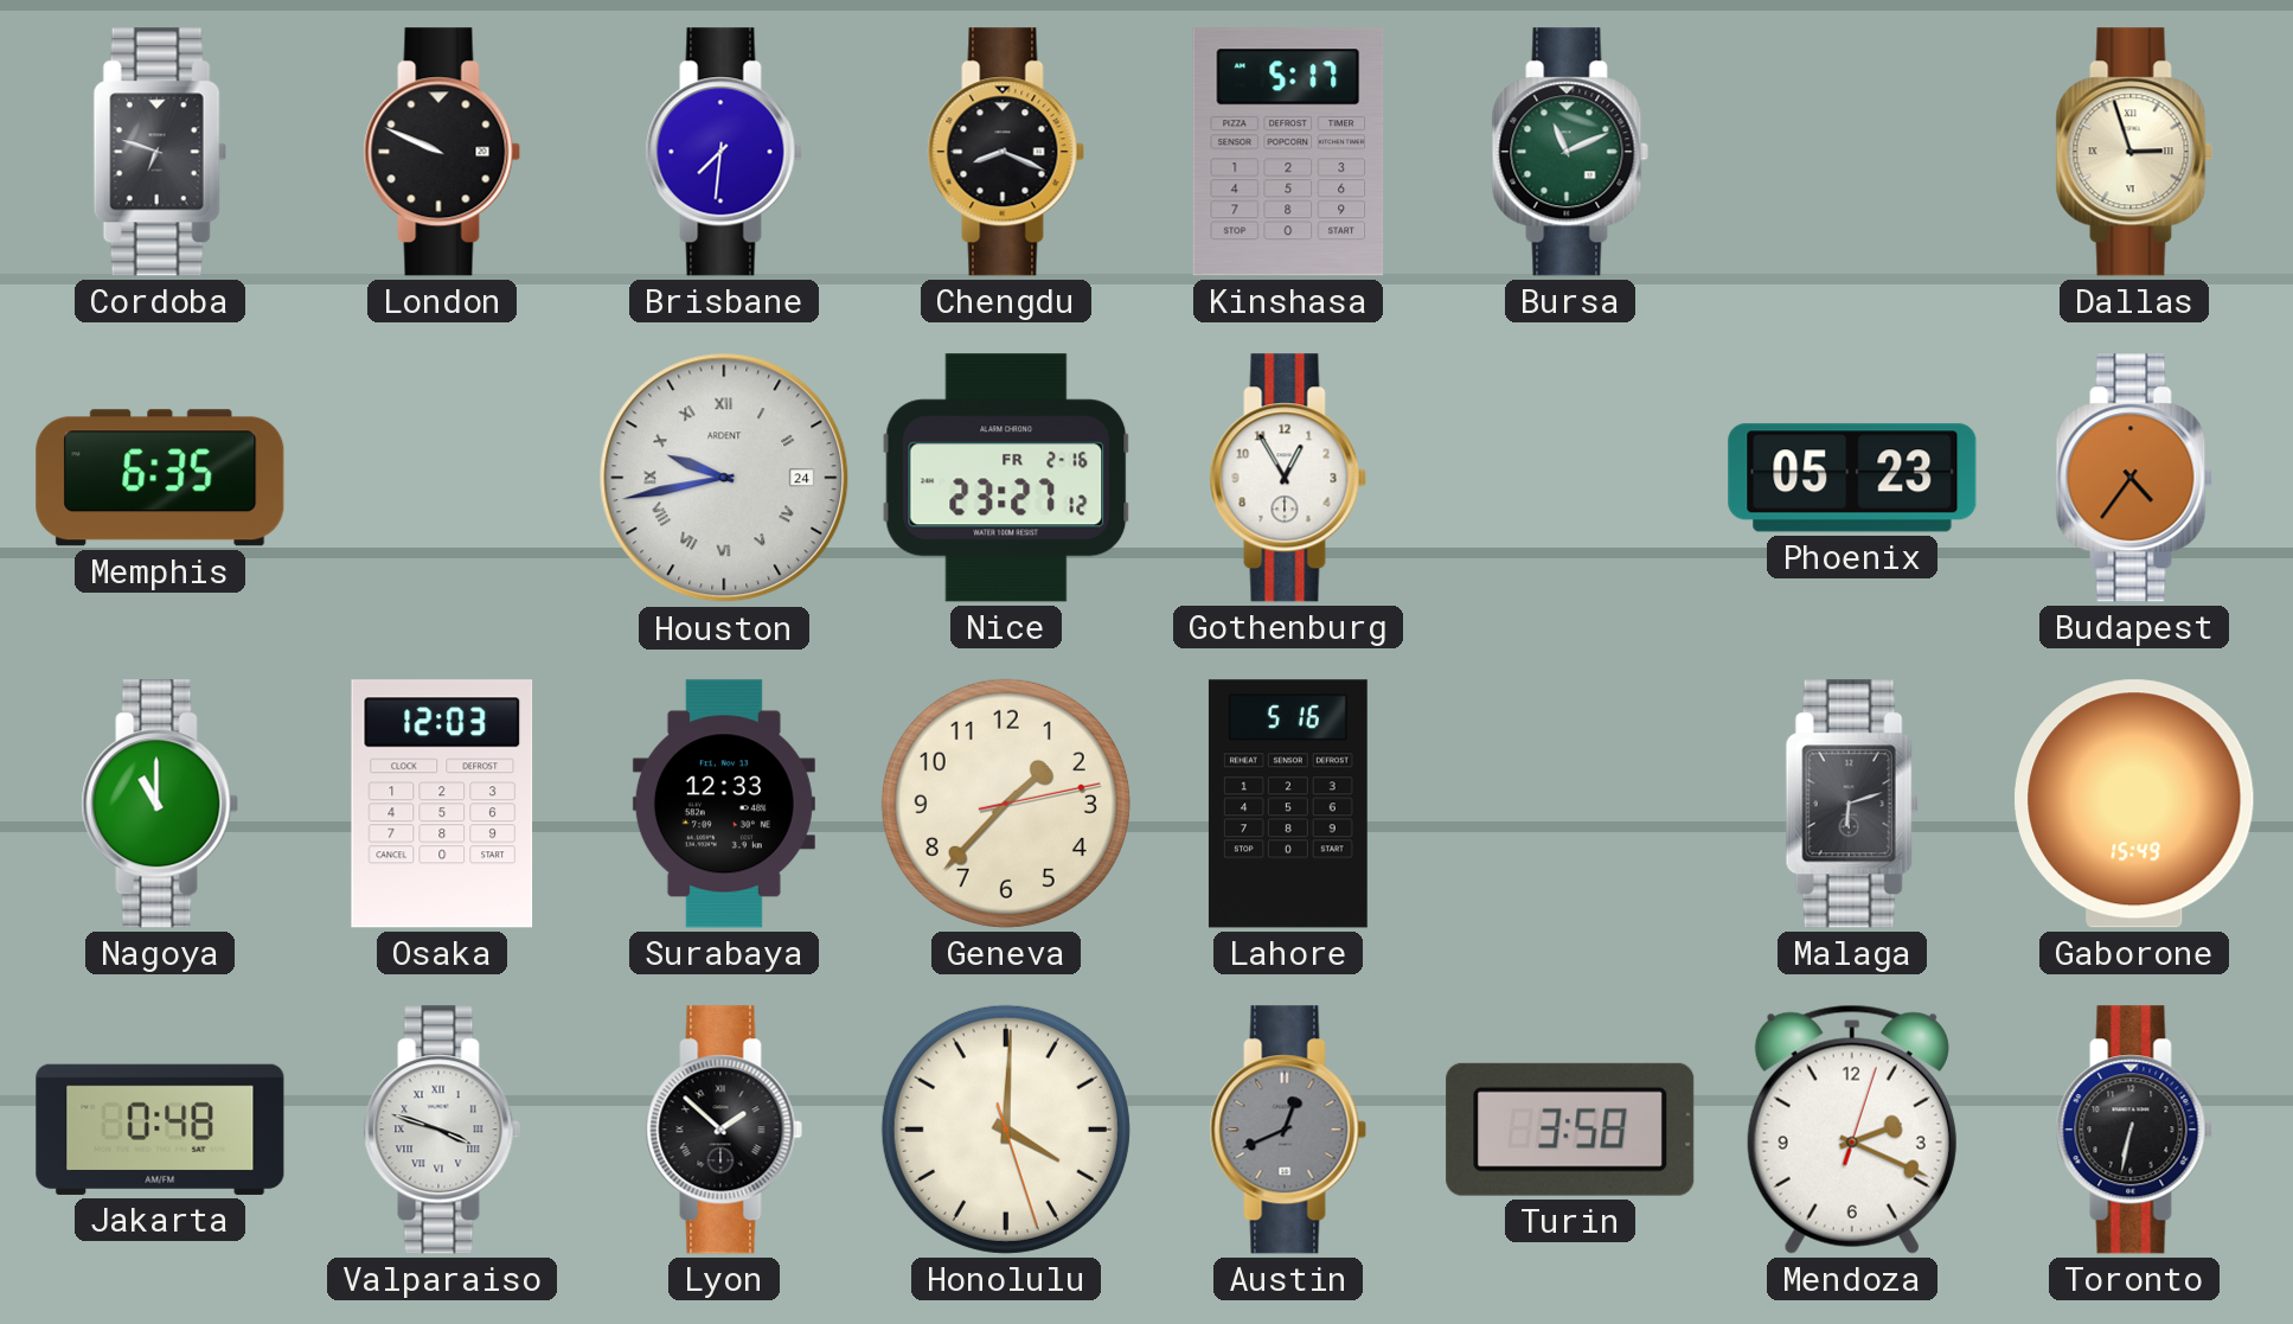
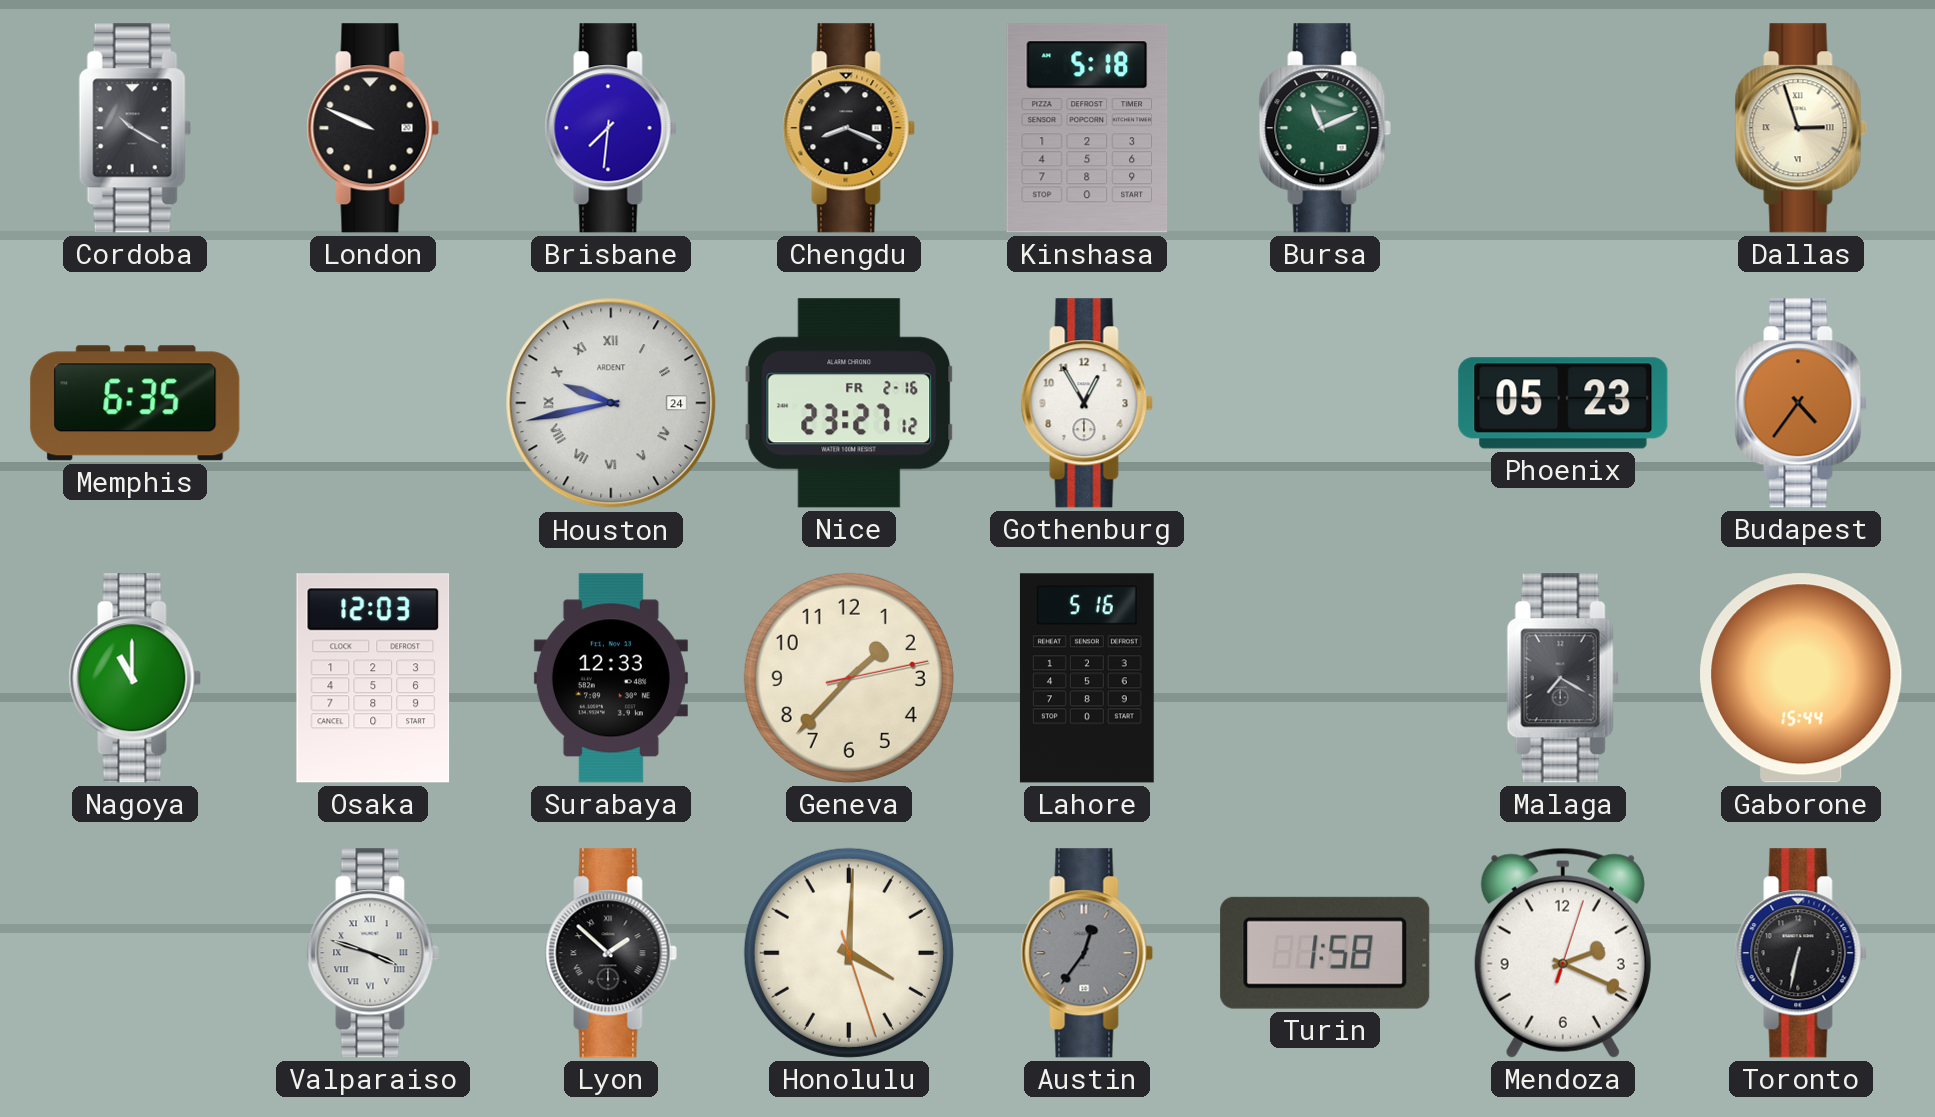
Cordoba: 6:48 -> 10:20
Kinshasa: 5:17 -> 5:18
Malaga: 6:12 -> 7:20
Gaborone: 15:49 -> 15:44
Jakarta: 0:48 -> none
Austin: 12:41 -> 12:36
Turin: 3:58 -> 1:58
